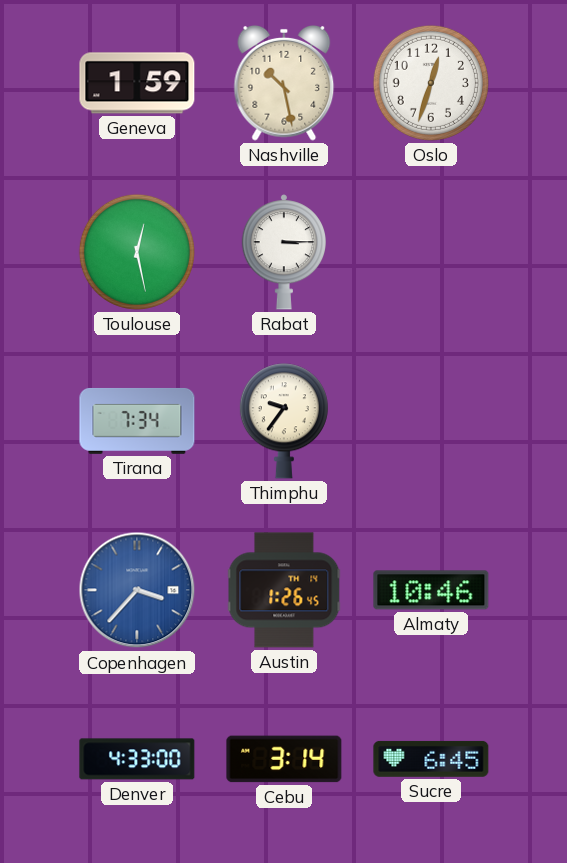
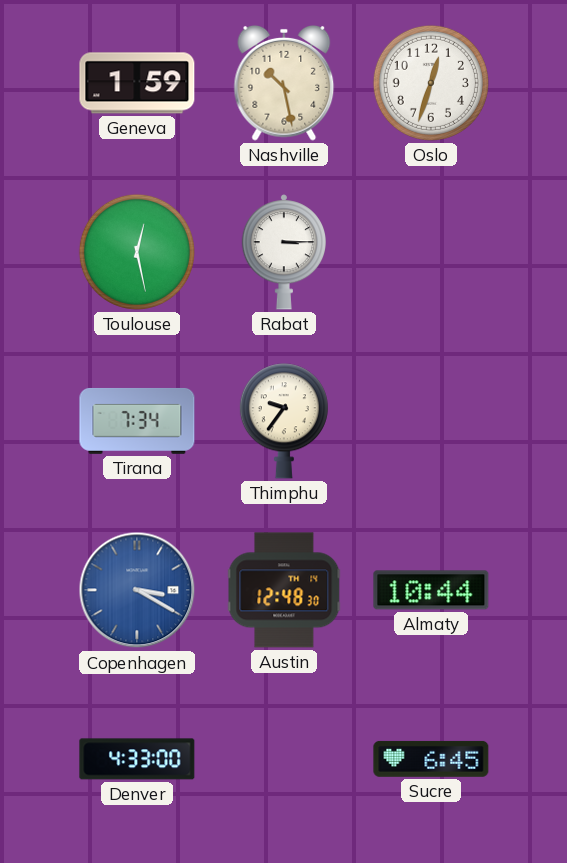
Copenhagen: 3:37 -> 3:20
Austin: 1:26 -> 12:48
Almaty: 10:46 -> 10:44
Cebu: 3:14 -> none
